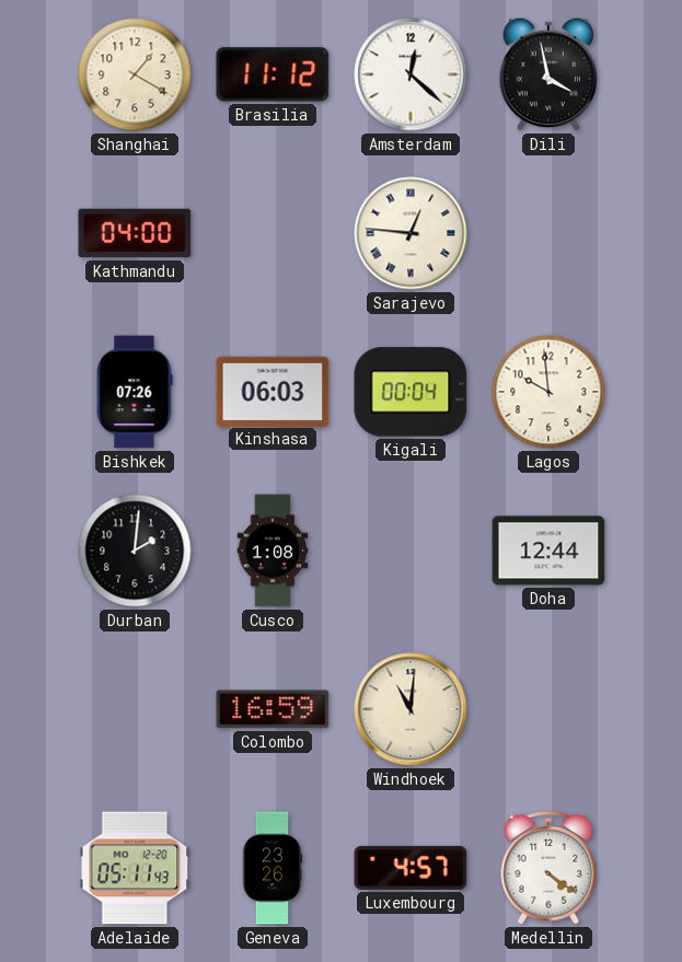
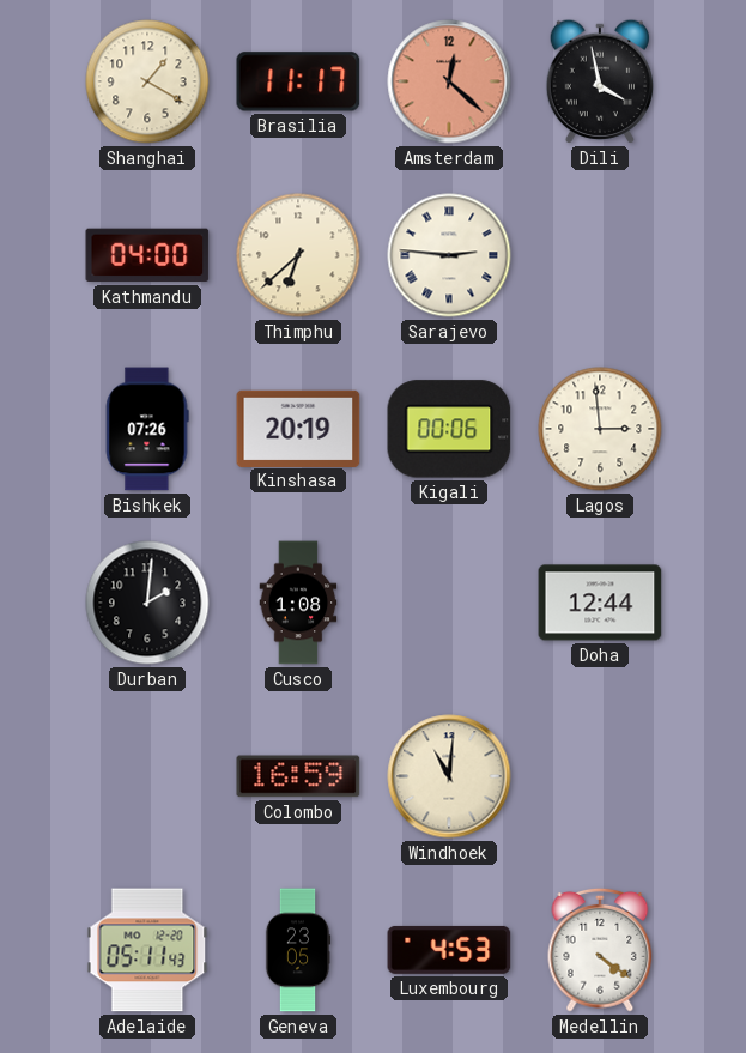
Brasilia: 11:12 -> 11:17
Amsterdam dial: white -> salmon
Thimphu: none -> 6:38
Sarajevo: 12:46 -> 2:46
Kinshasa: 06:03 -> 20:19
Kigali: 00:04 -> 00:06
Lagos: 9:59 -> 2:59
Geneva: 23:26 -> 23:05
Luxembourg: 4:57 -> 4:53
